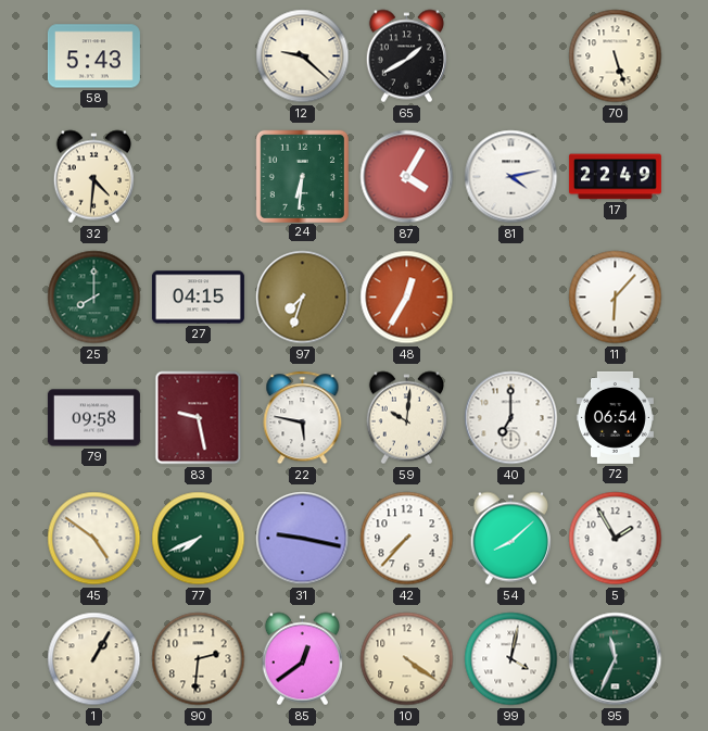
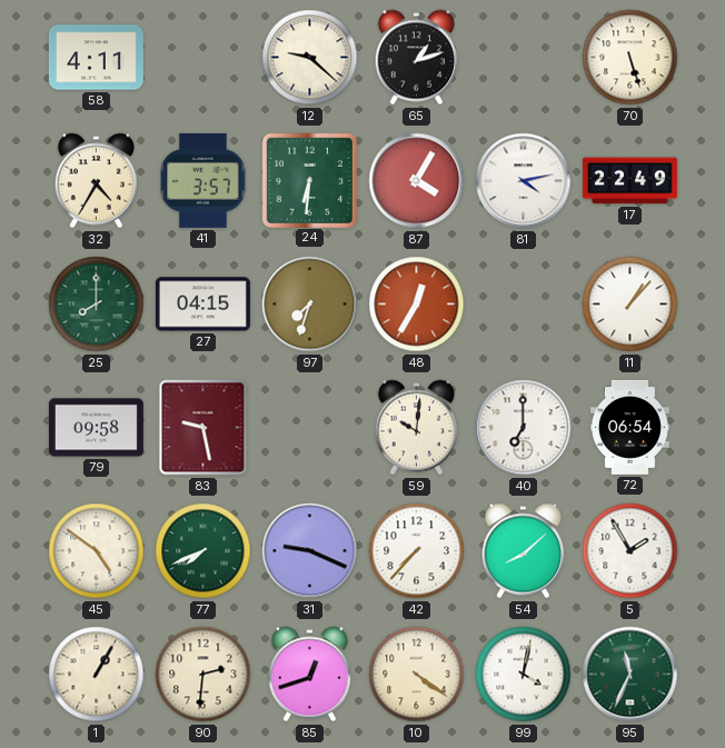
58: 5:43 -> 4:11
65: 1:40 -> 1:12
32: 4:31 -> 4:35
41: none -> 3:57
11: 6:07 -> 1:07
22: 5:47 -> none
31: 9:17 -> 9:19
85: 12:39 -> 12:42
